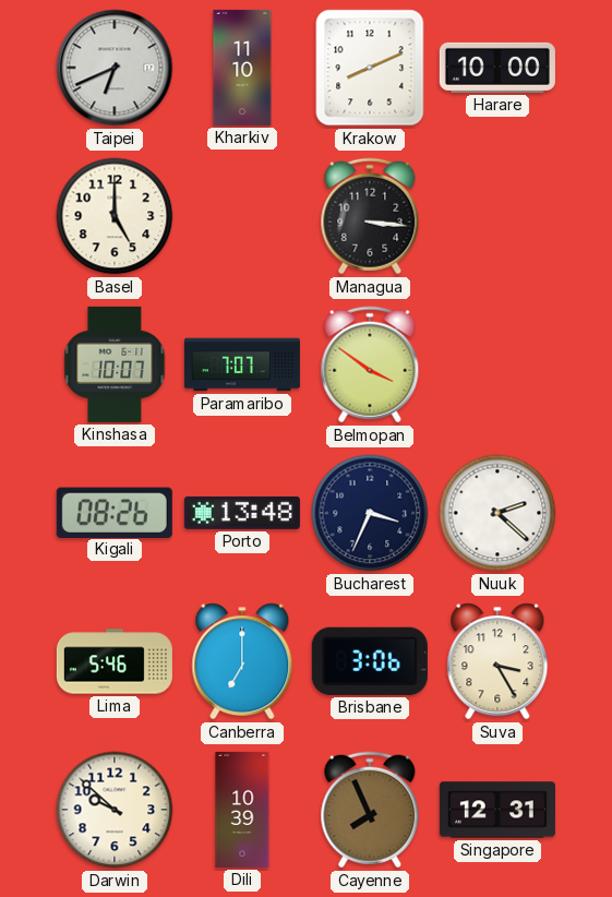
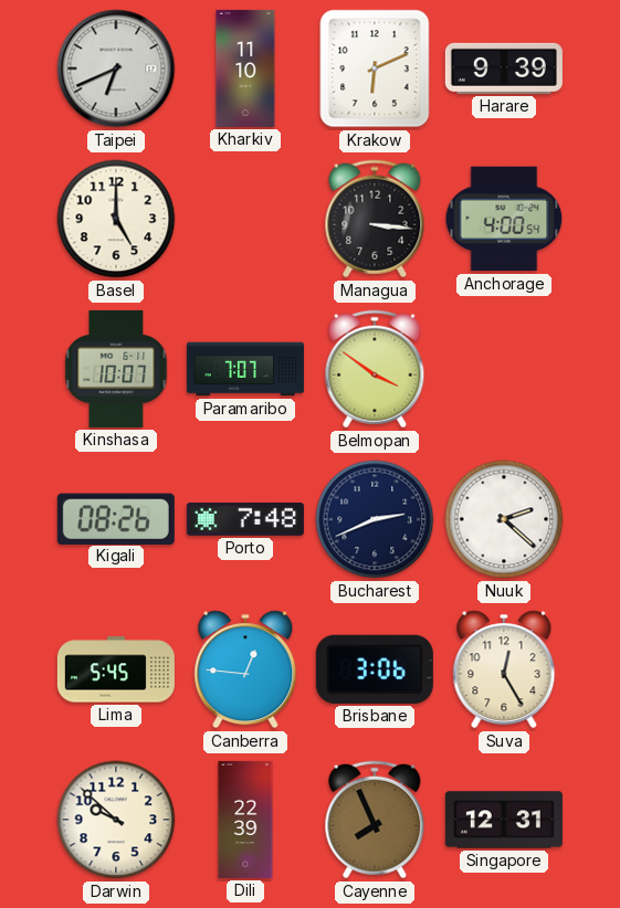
Krakow: 8:11 -> 6:11
Harare: 10:00 -> 9:39
Anchorage: none -> 4:00
Porto: 13:48 -> 7:48
Bucharest: 3:34 -> 2:41
Lima: 5:46 -> 5:45
Canberra: 7:00 -> 12:46
Suva: 3:25 -> 12:25
Dili: 10:39 -> 22:39
